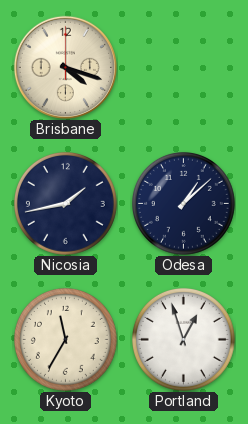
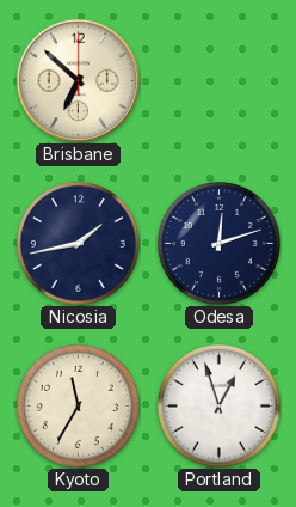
Brisbane: 4:18 -> 6:52
Odesa: 1:08 -> 12:12
